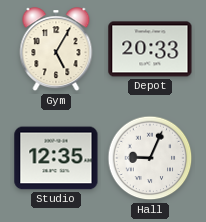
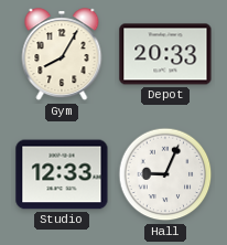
Gym: 5:05 -> 8:05
Studio: 12:35 -> 12:33
